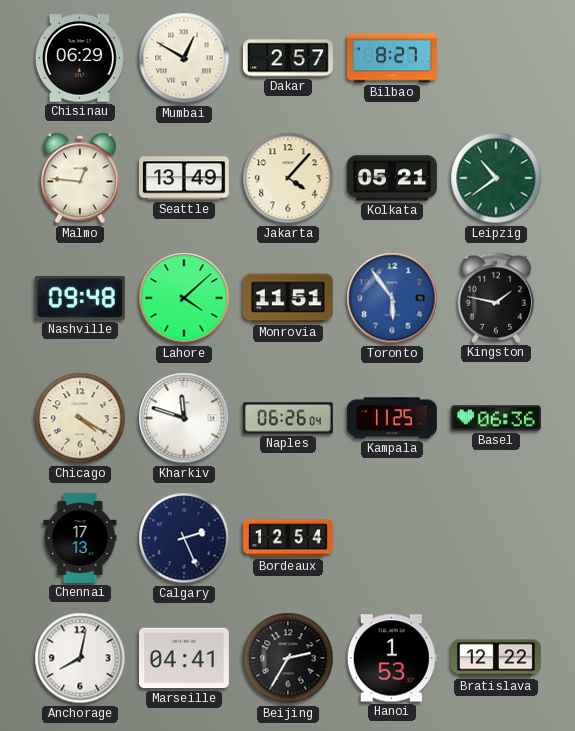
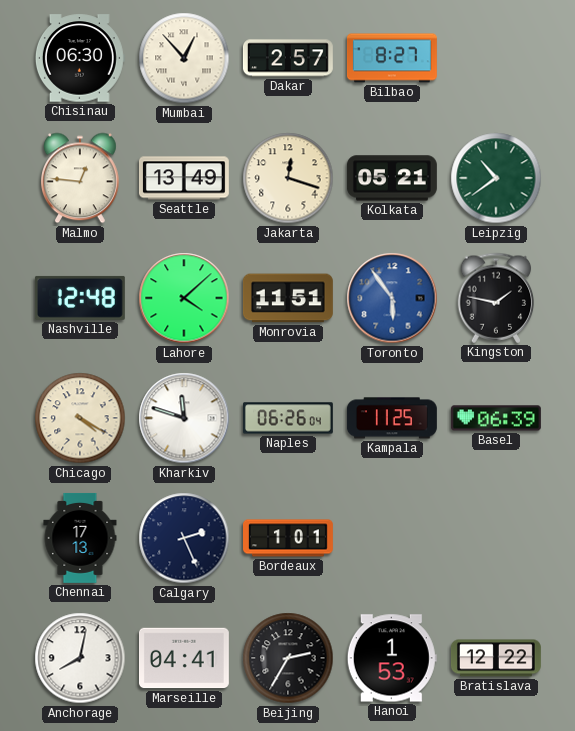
Chisinau: 06:29 -> 06:30
Mumbai: 12:50 -> 12:53
Jakarta: 4:07 -> 12:18
Nashville: 09:48 -> 12:48
Basel: 06:36 -> 06:39
Bordeaux: 12:54 -> 1:01
